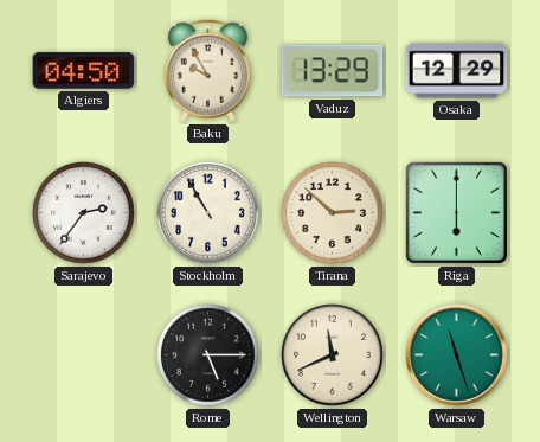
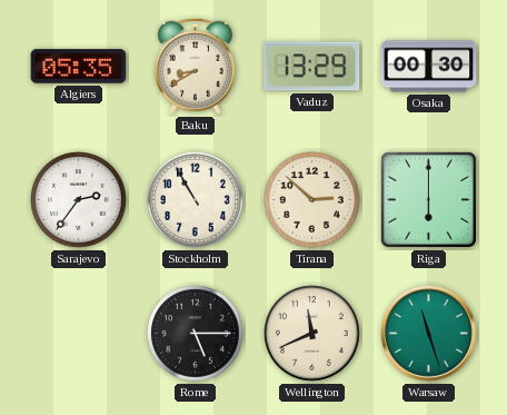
Algiers: 04:50 -> 05:35
Baku: 9:55 -> 8:40
Osaka: 12:29 -> 00:30
